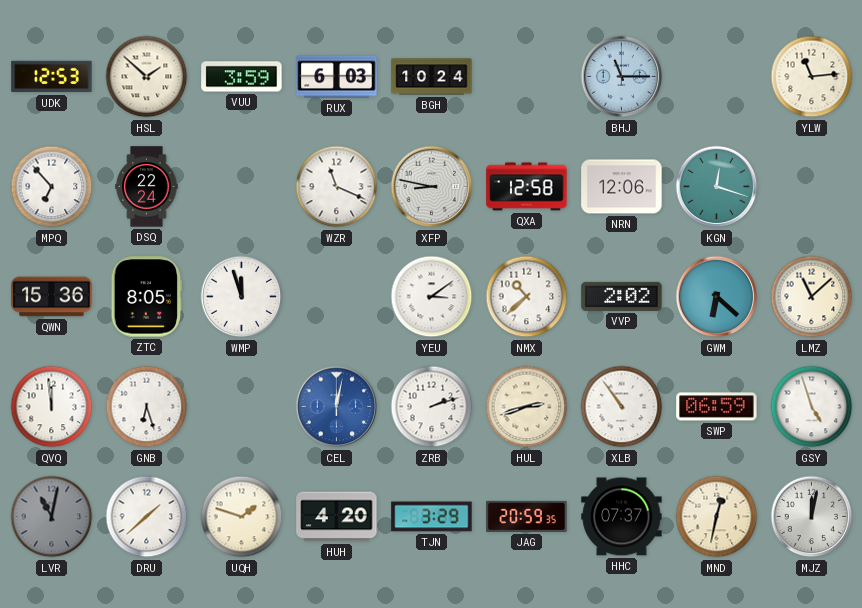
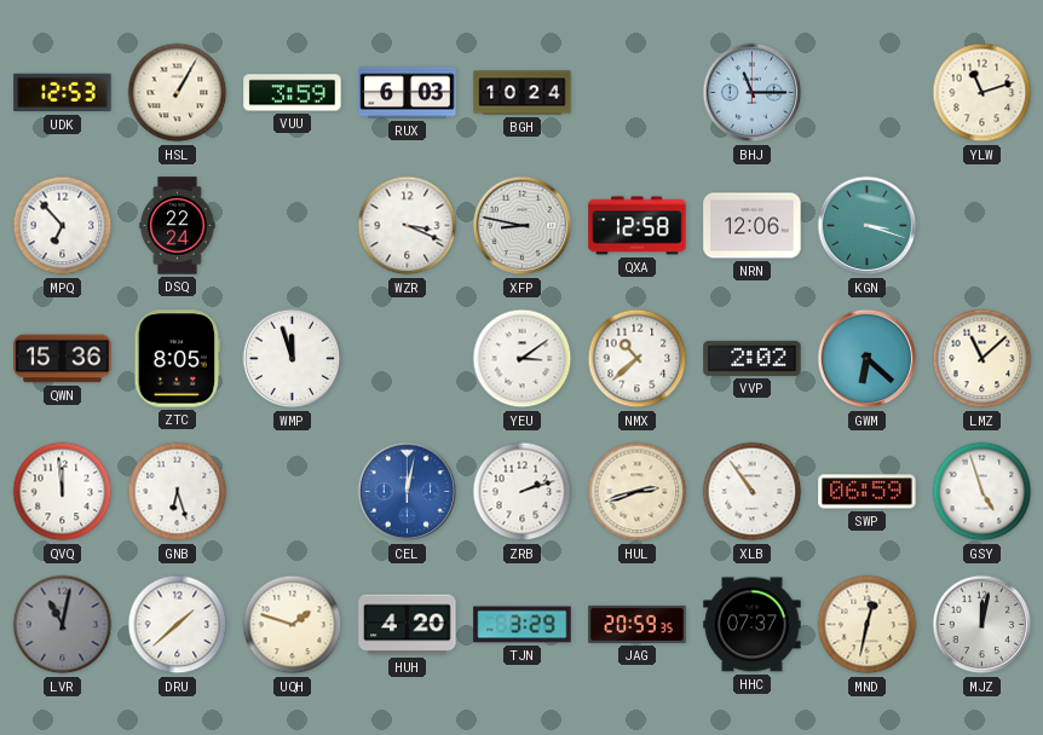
HSL: 1:52 -> 1:05
YLW: 11:14 -> 11:12
WZR: 11:19 -> 3:19
KGN: 12:18 -> 3:18
